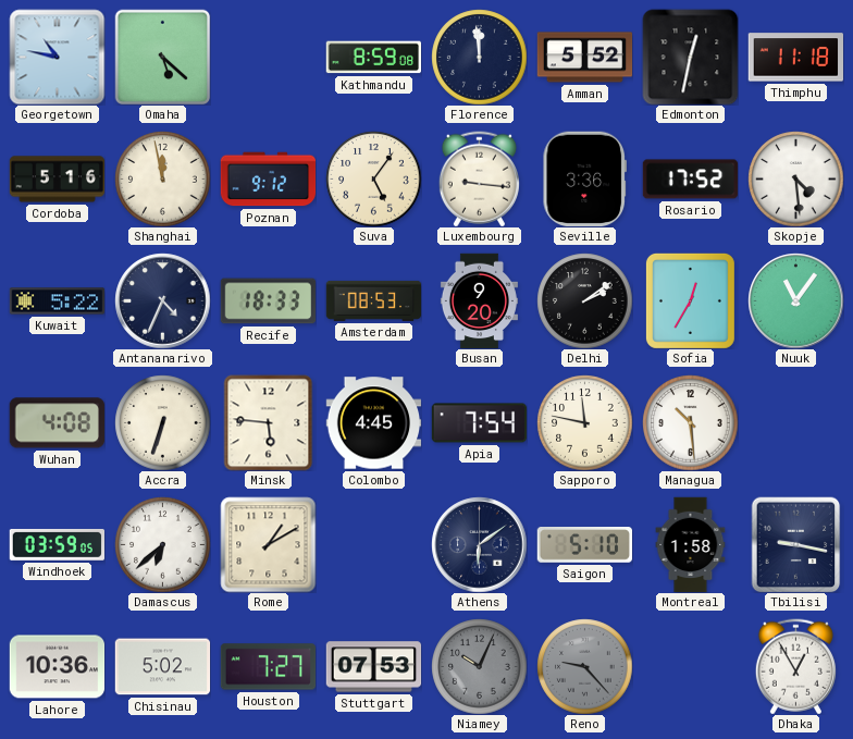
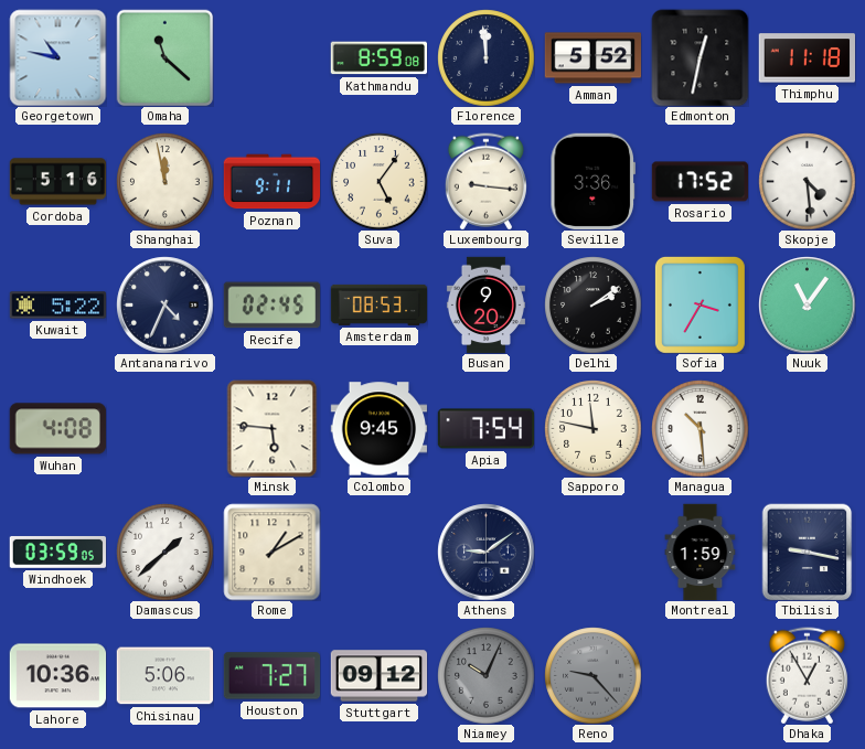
Omaha: 5:22 -> 11:22
Poznan: 9:12 -> 9:11
Recife: 18:33 -> 02:45
Sofia: 12:35 -> 3:35
Accra: 6:33 -> none
Colombo: 4:45 -> 9:45
Damascus: 6:38 -> 1:38
Athens: 6:09 -> 9:09
Saigon: 5:10 -> none
Montreal: 1:58 -> 1:59
Chisinau: 5:02 -> 5:06
Stuttgart: 07:53 -> 09:12
